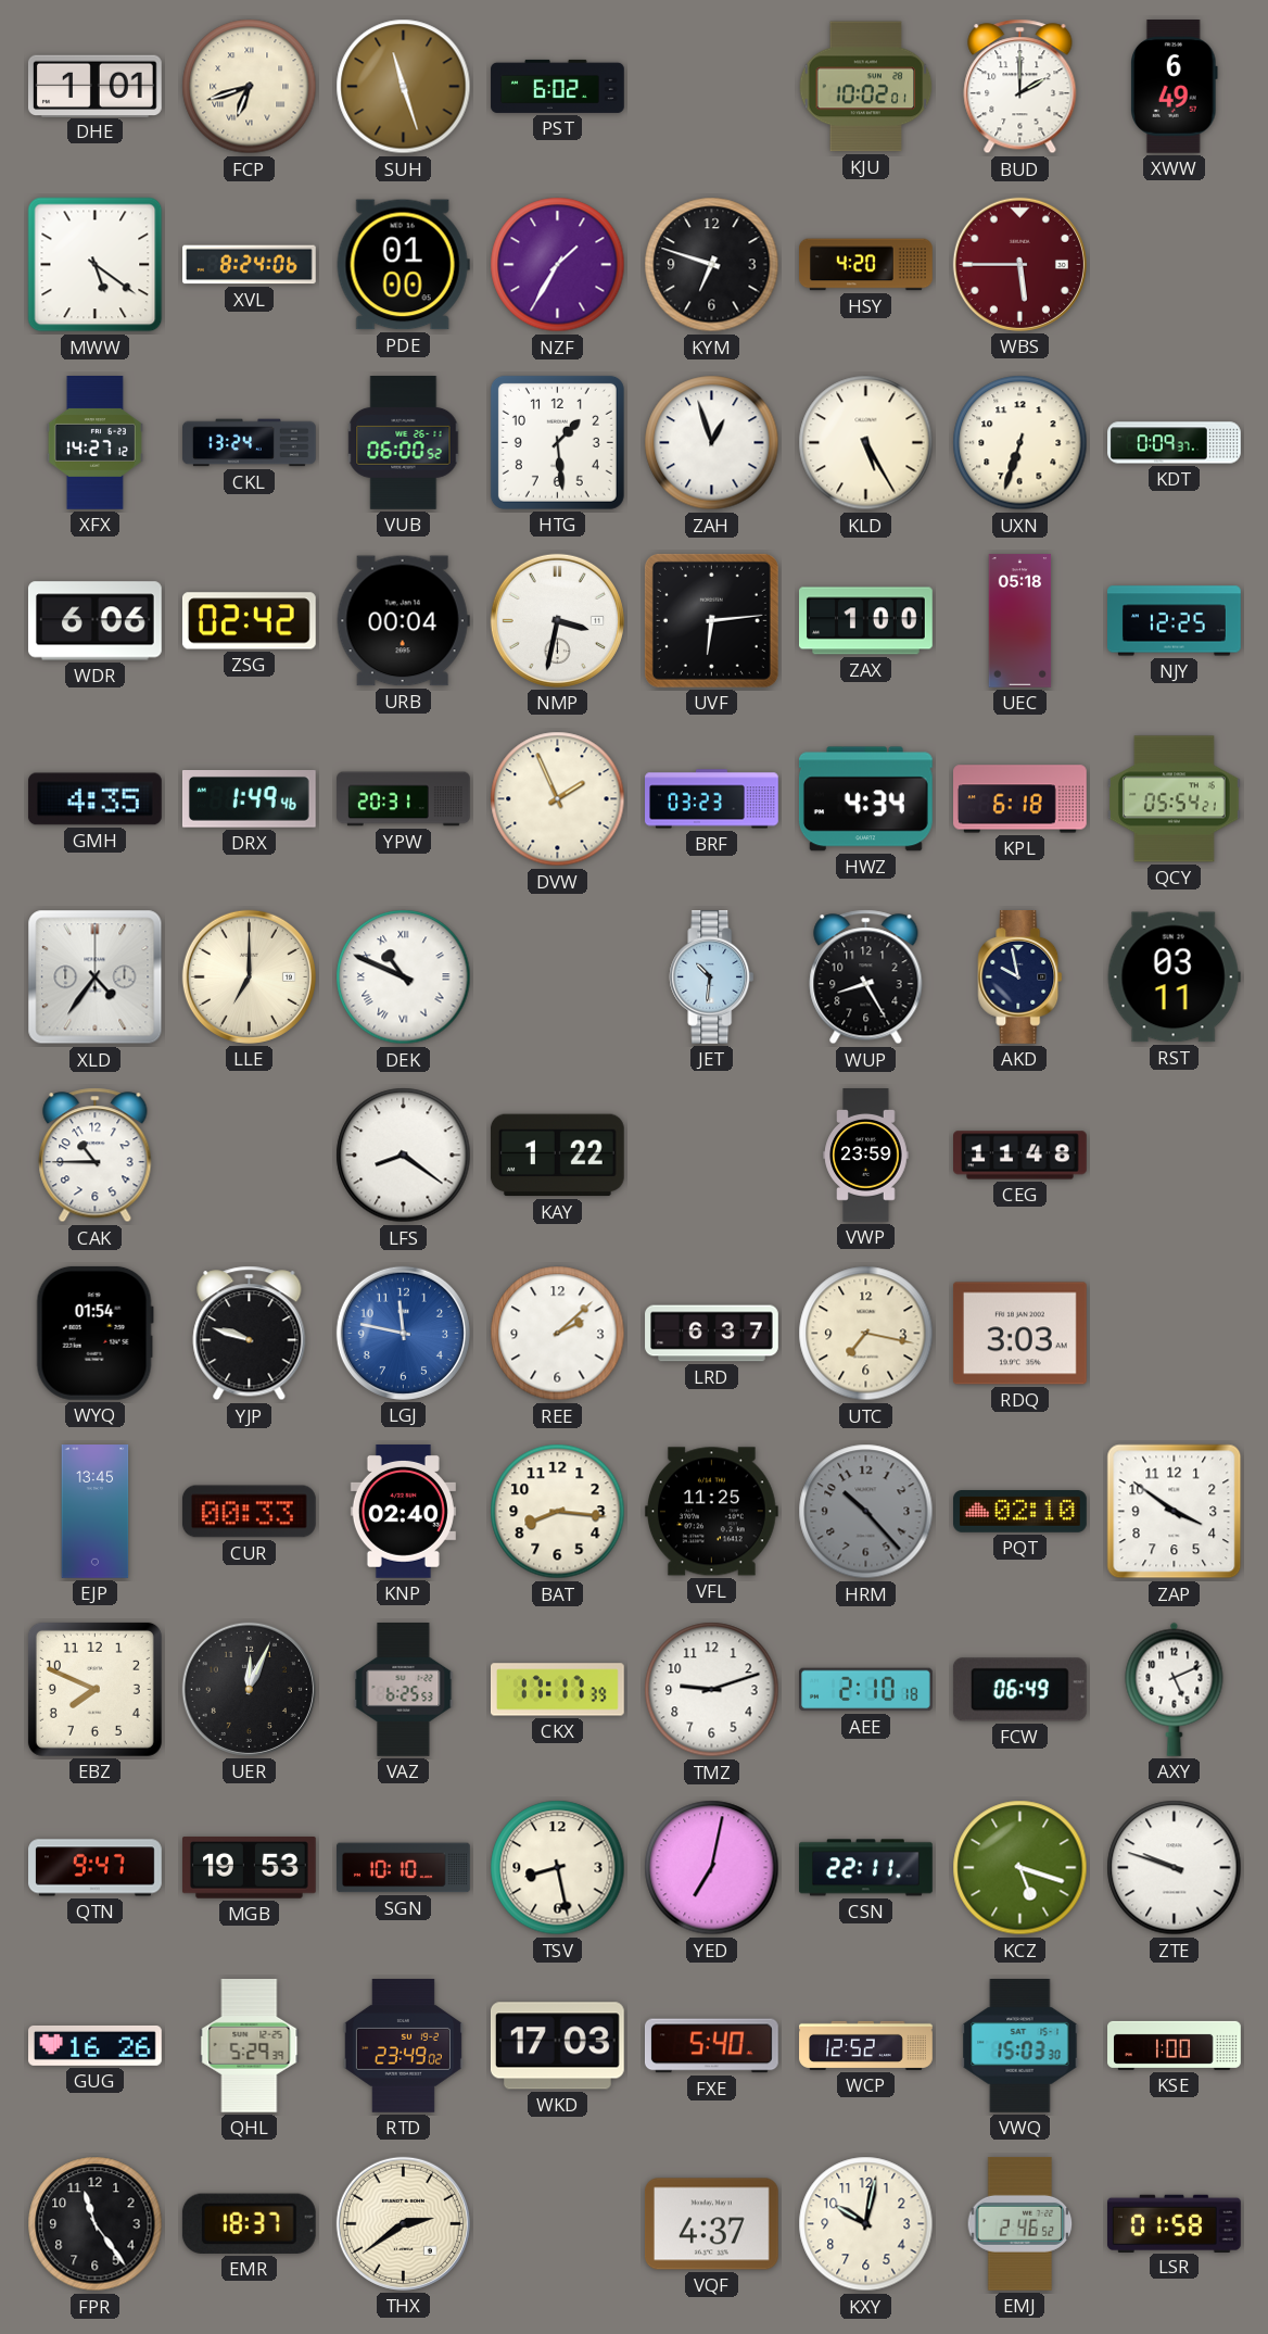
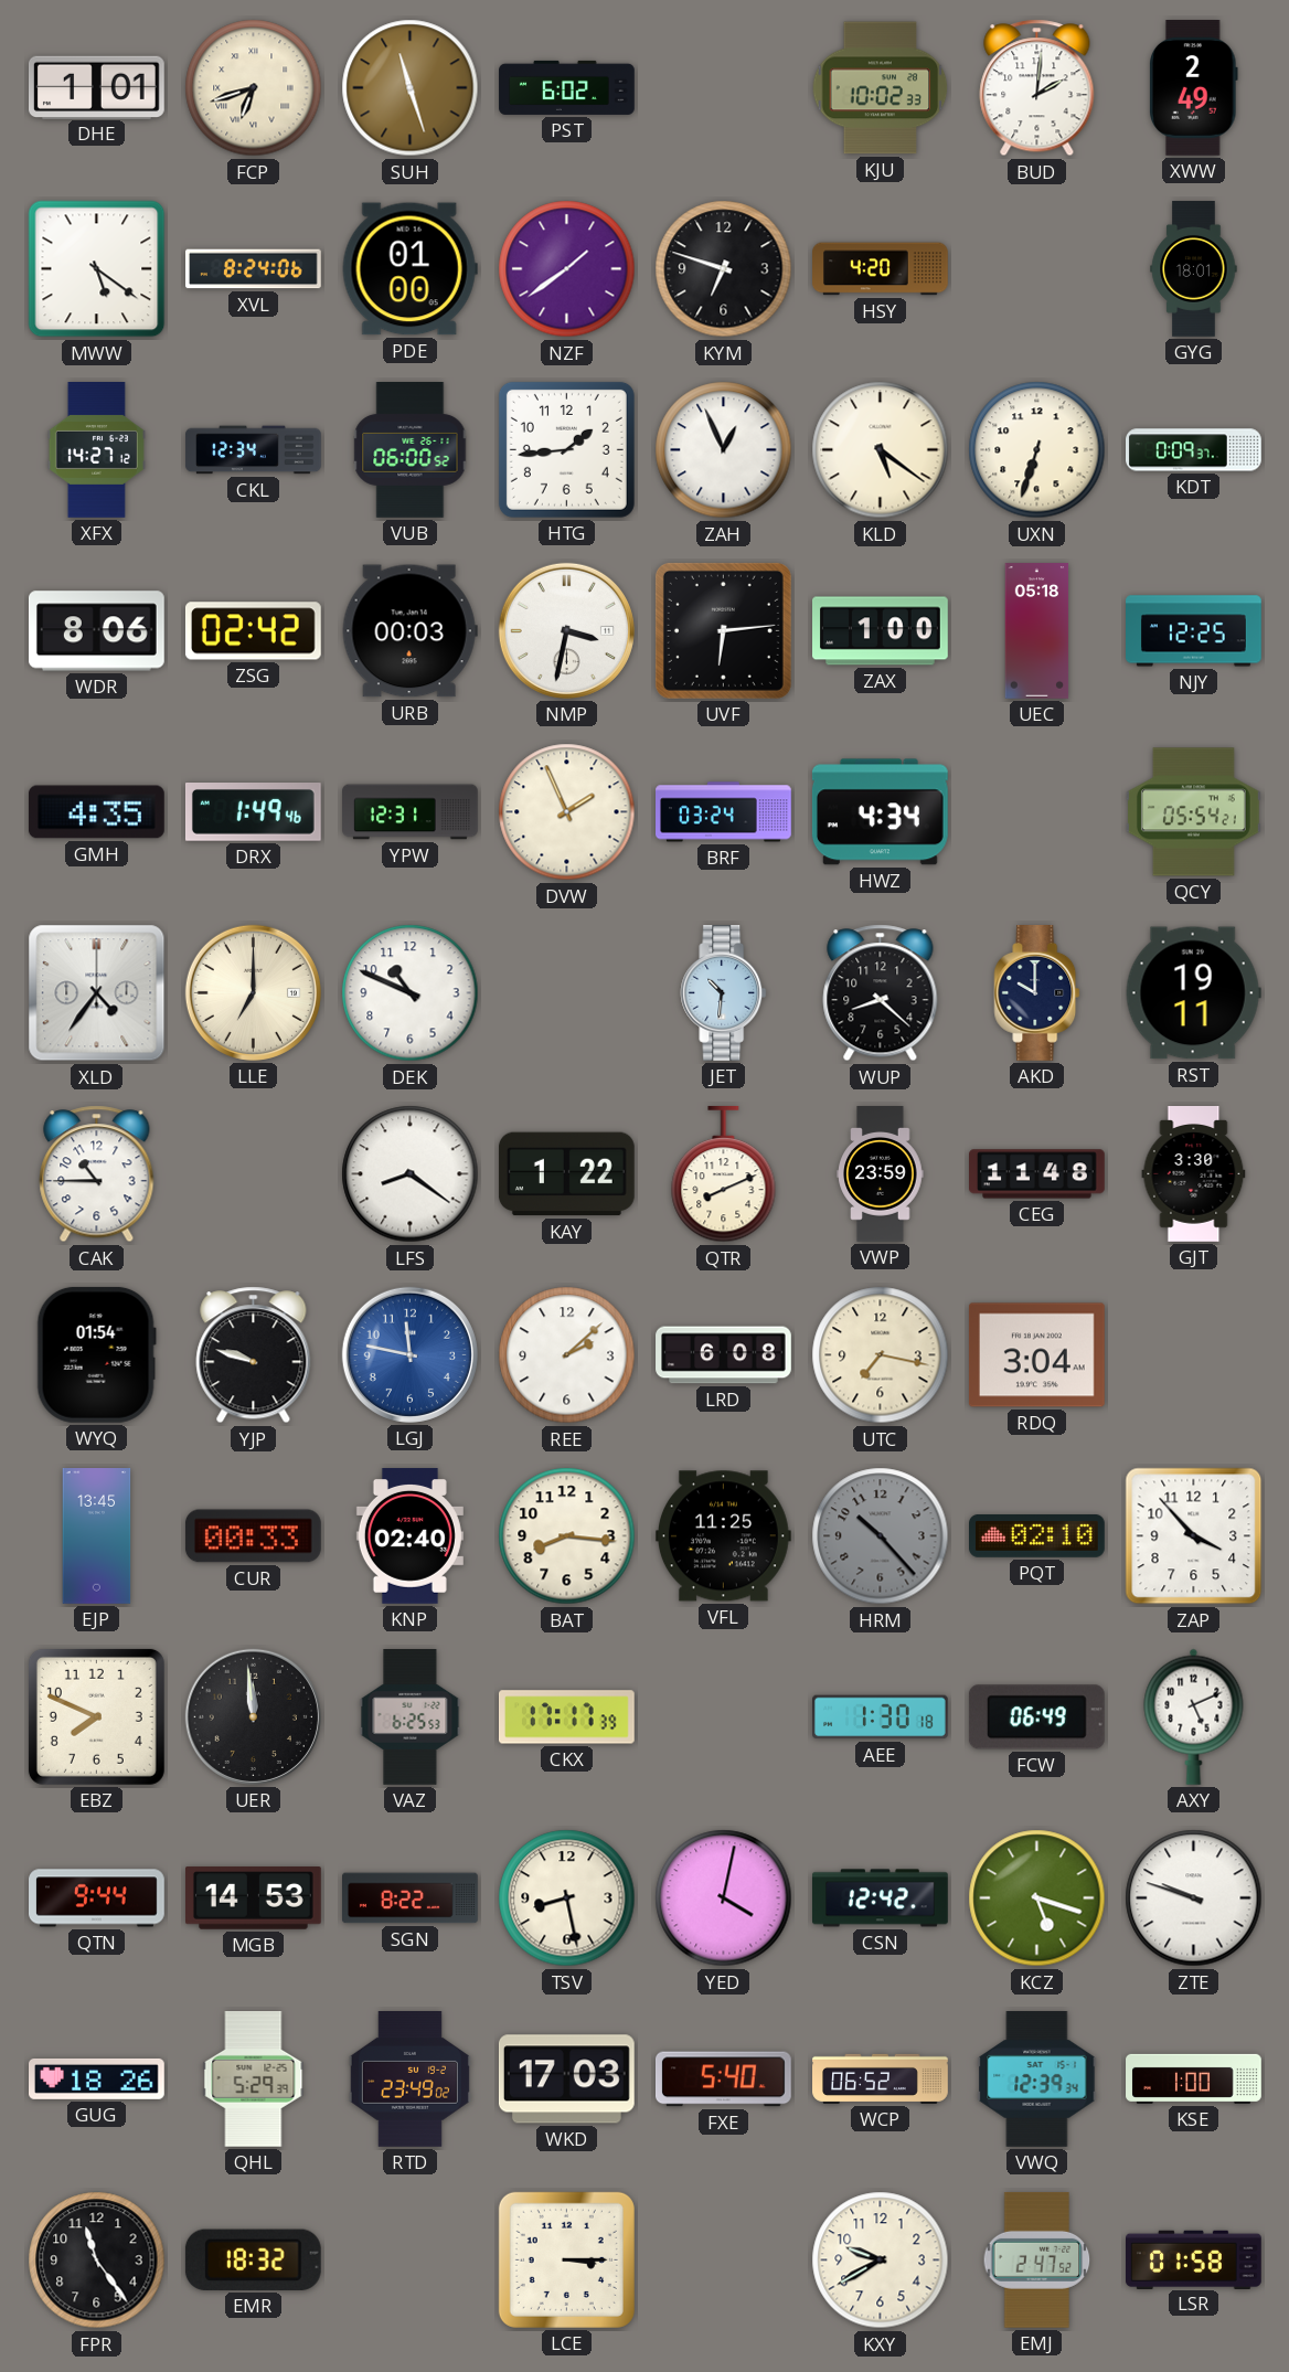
KJU: 10:02:01 -> 10:02:33
BUD: 2:00 -> 2:01
XWW: 6:49 -> 2:49
NZF: 1:35 -> 1:39
WBS: 5:45 -> none
GYG: none -> 18:01
CKL: 13:24 -> 12:34
HTG: 1:29 -> 1:44
ZAH: 12:57 -> 12:56
KLD: 5:25 -> 5:21
WDR: 6:06 -> 8:06
URB: 00:04 -> 00:03
YPW: 20:31 -> 12:31
BRF: 03:23 -> 03:24
KPL: 6:18 -> none
DEK numerals: Roman -> Arabic
WUP: 8:25 -> 8:22
AKD: 9:58 -> 10:00
RST: 03:11 -> 19:11
QTR: none -> 8:11
GJT: none -> 3:30
LRD: 6:37 -> 6:08
RDQ: 3:03 -> 3:04
ZAP: 3:51 -> 3:53
UER: 12:04 -> 11:59
TMZ: 9:12 -> none
AEE: 2:10 -> 1:30
QTN: 9:47 -> 9:44
MGB: 19:53 -> 14:53
SGN: 10:10 -> 8:22
YED: 7:02 -> 4:02
CSN: 22:11 -> 12:42
GUG: 16:26 -> 18:26
WCP: 12:52 -> 06:52
VWQ: 15:03 -> 12:39
EMR: 18:37 -> 18:32
THX: 2:39 -> none
LCE: none -> 3:15
VQF: 4:37 -> none
KXY: 10:02 -> 9:40
EMJ: 2:46 -> 2:47
